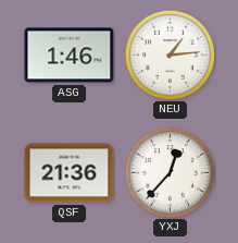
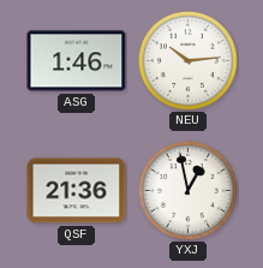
NEU: 1:14 -> 10:14
YXJ: 12:37 -> 12:58
